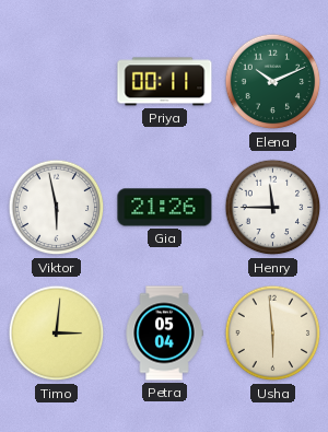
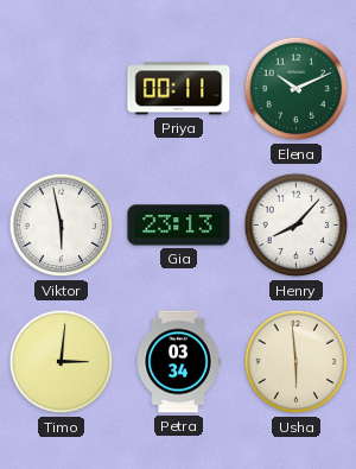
Gia: 21:26 -> 23:13
Henry: 11:45 -> 8:07
Petra: 05:04 -> 03:34
